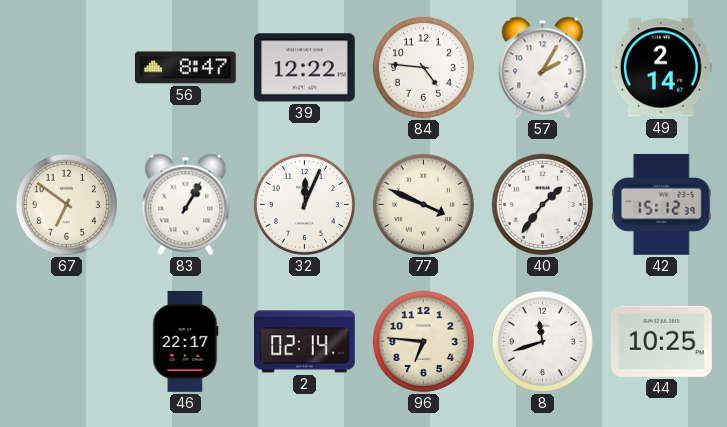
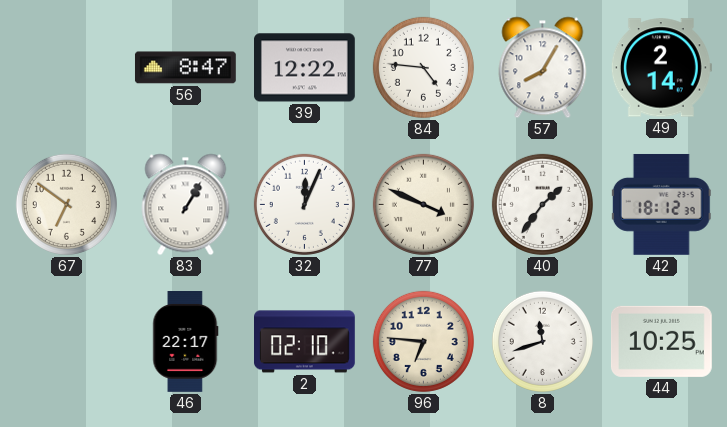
57: 2:05 -> 8:05
42: 15:12 -> 18:12
2: 02:14 -> 02:10
